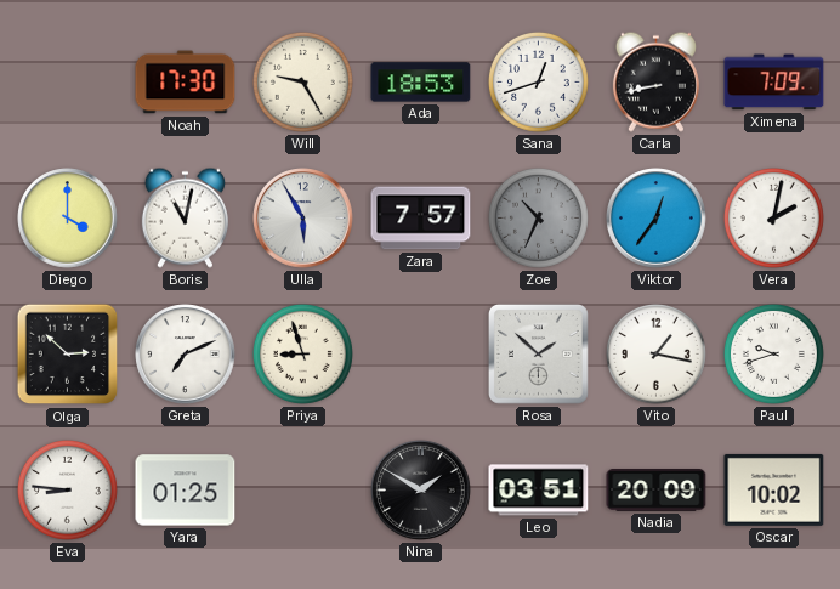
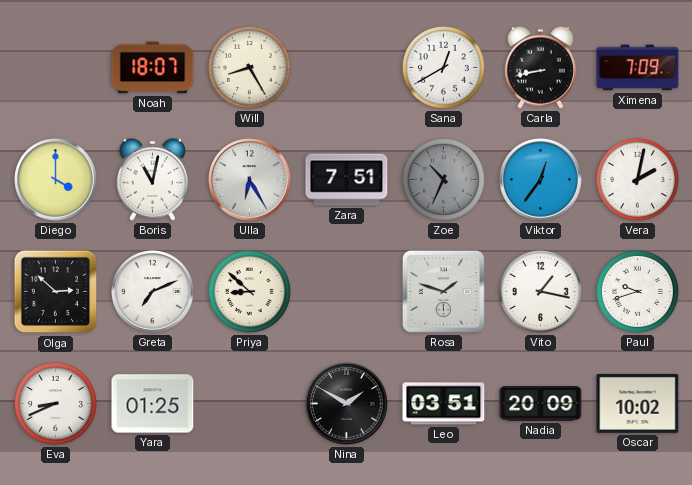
Noah: 17:30 -> 18:07
Will: 9:25 -> 8:25
Ada: 18:53 -> none
Sana: 12:42 -> 12:40
Ulla: 5:55 -> 6:25
Zara: 7:57 -> 7:51
Priya: 8:57 -> 8:52
Rosa: 1:52 -> 1:48
Eva: 8:46 -> 8:41
